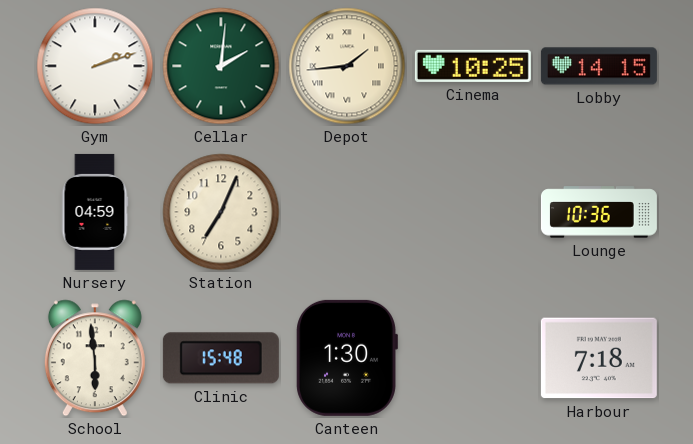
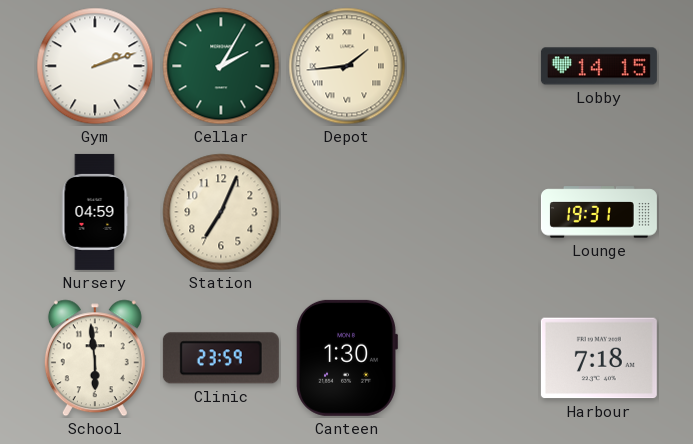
Cellar: 2:01 -> 2:05
Cinema: 10:25 -> none
Lounge: 10:36 -> 19:31
Clinic: 15:48 -> 23:59
